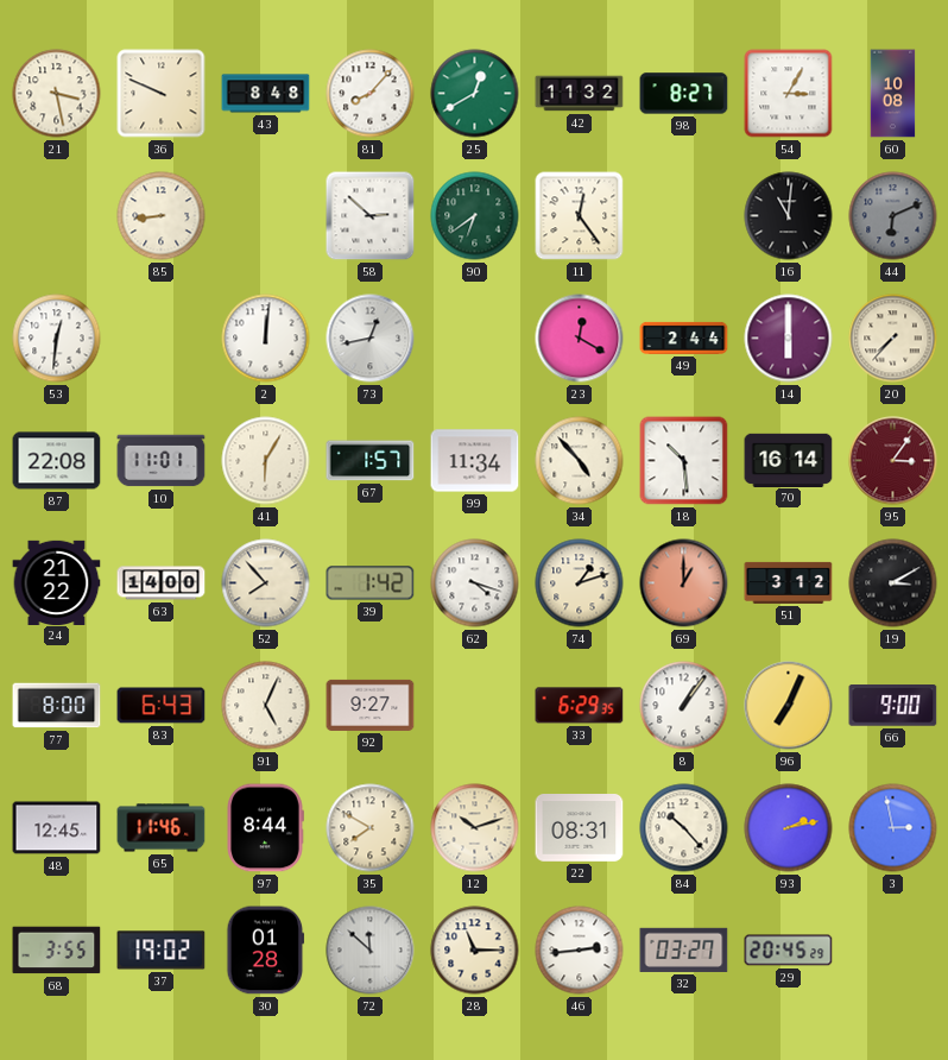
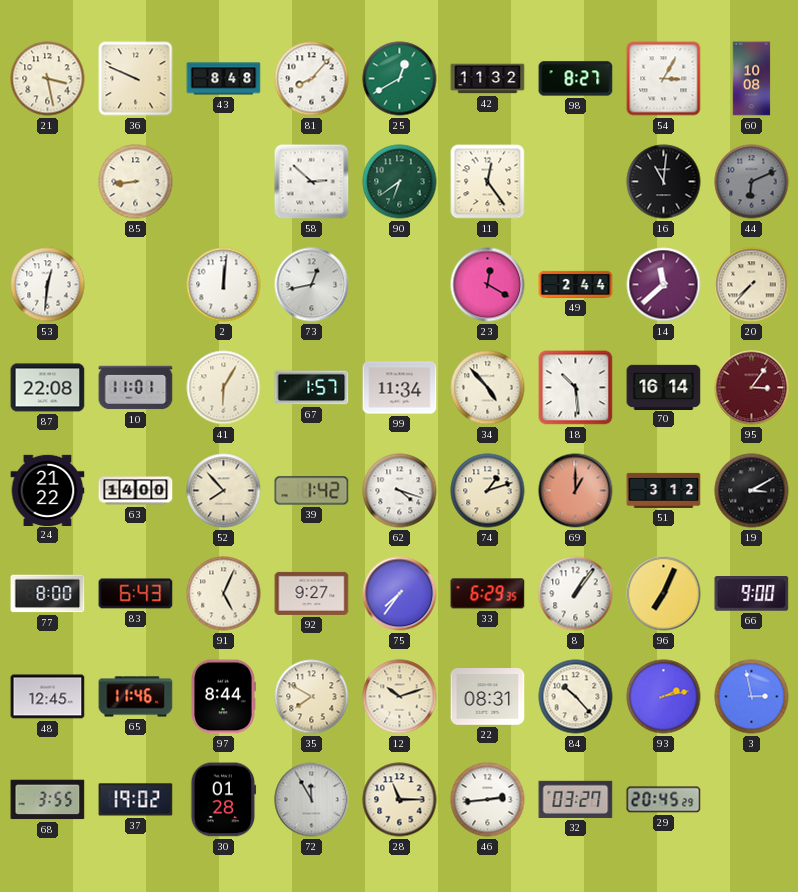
14: 6:00 -> 11:38
75: none -> 7:36
72: 11:52 -> 11:55
